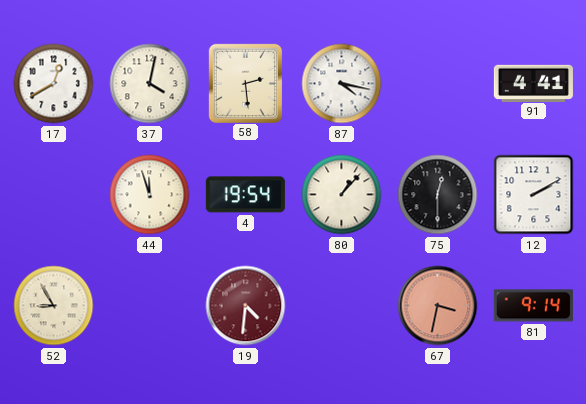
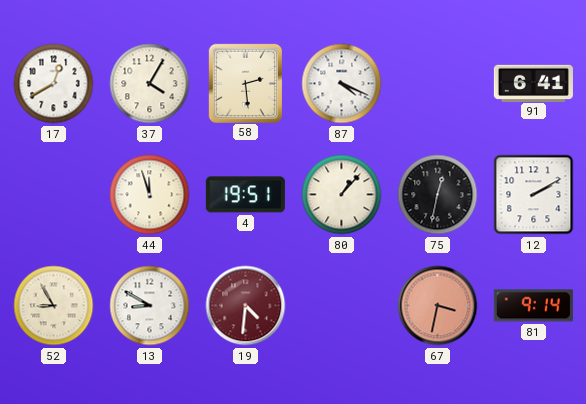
37: 4:02 -> 4:05
87: 4:17 -> 4:19
91: 4:41 -> 6:41
4: 19:54 -> 19:51
75: 12:30 -> 12:32
13: none -> 8:50
